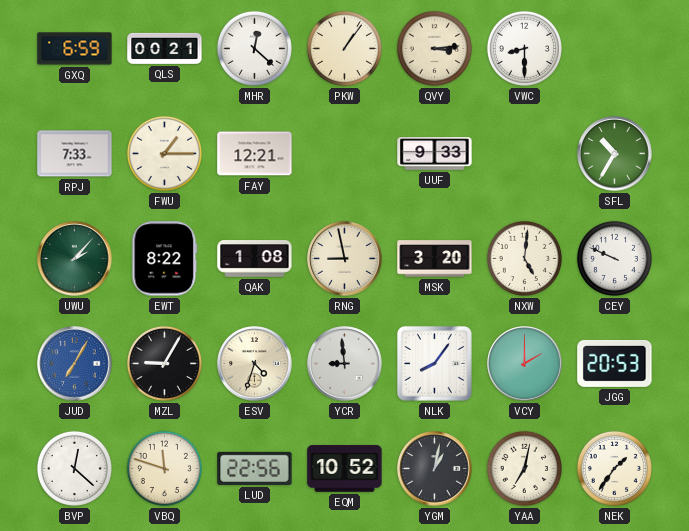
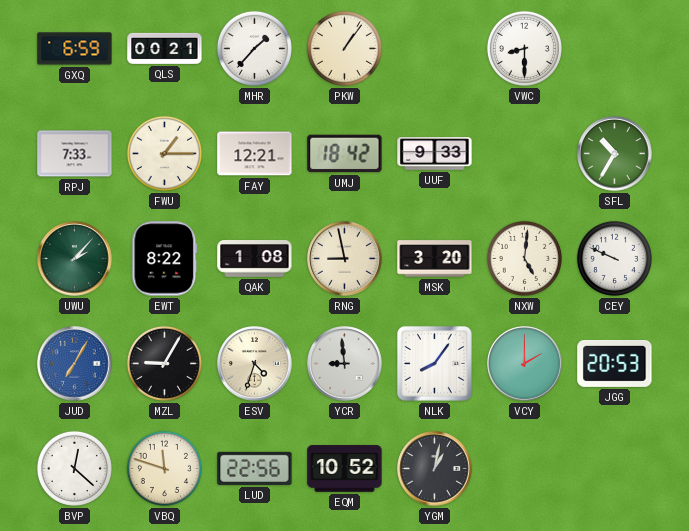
MHR: 12:22 -> 1:37
QVY: 3:14 -> none
UMJ: none -> 18:42
YAA: 7:02 -> none
NEK: 1:36 -> none
